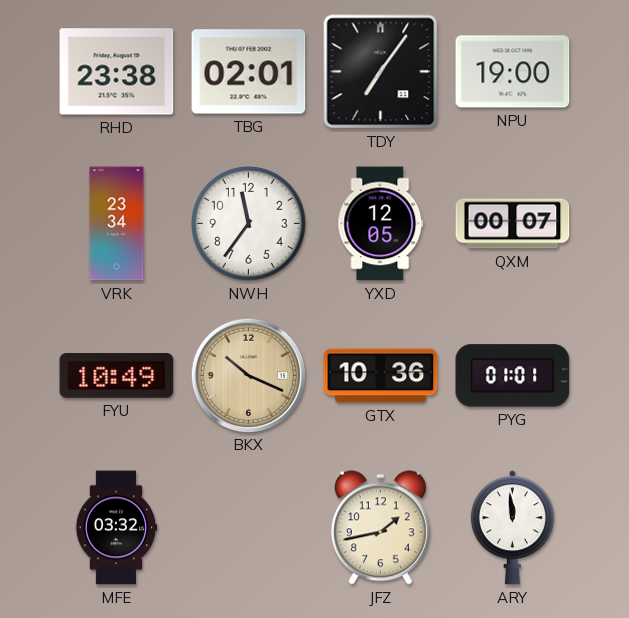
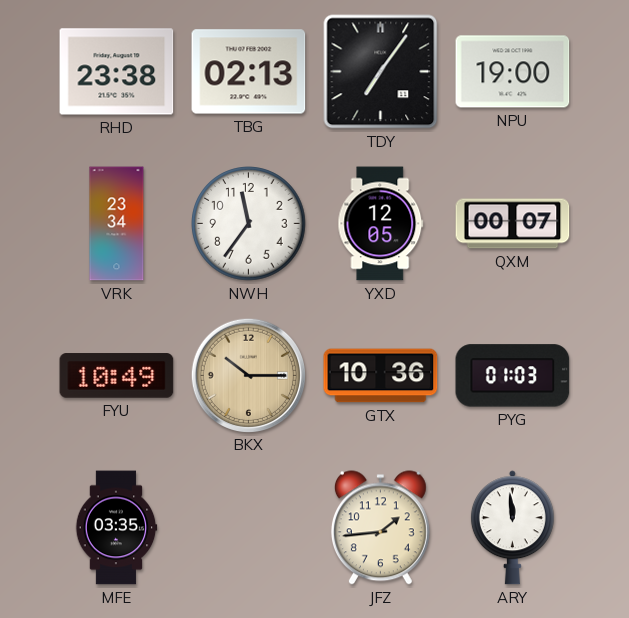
TBG: 02:01 -> 02:13
BKX: 10:19 -> 10:15
PYG: 01:01 -> 01:03
MFE: 03:32 -> 03:35
JFZ: 1:43 -> 1:44
